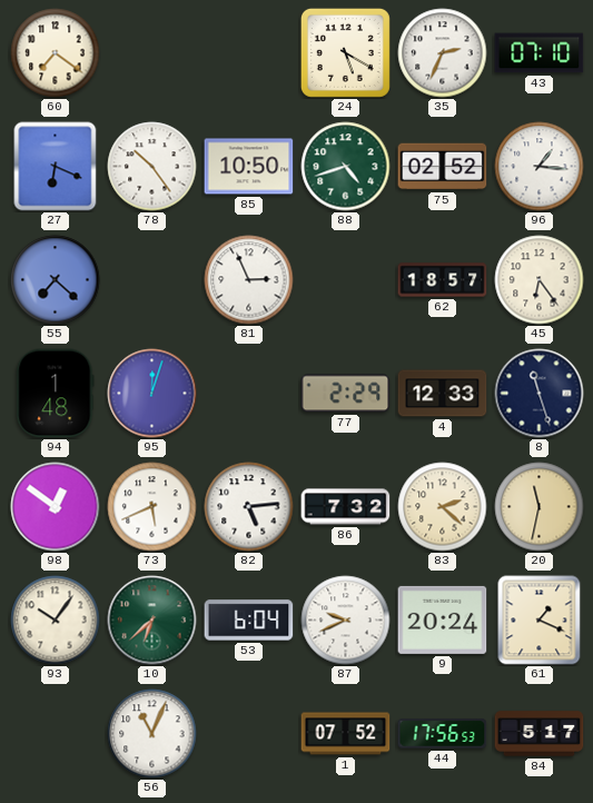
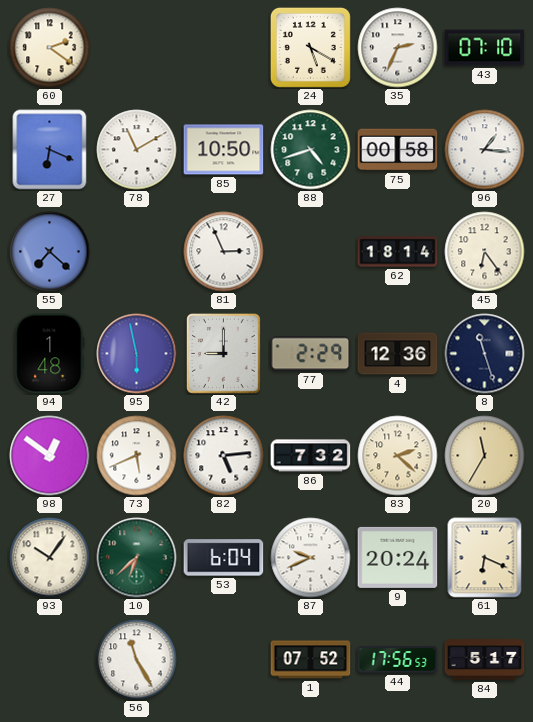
60: 7:21 -> 2:21
78: 10:24 -> 11:10
75: 02:52 -> 00:58
62: 18:57 -> 18:14
95: 12:03 -> 5:58
42: none -> 9:00
4: 12:33 -> 12:36
20: 11:32 -> 11:35
61: 1:19 -> 6:19
56: 11:04 -> 11:25
